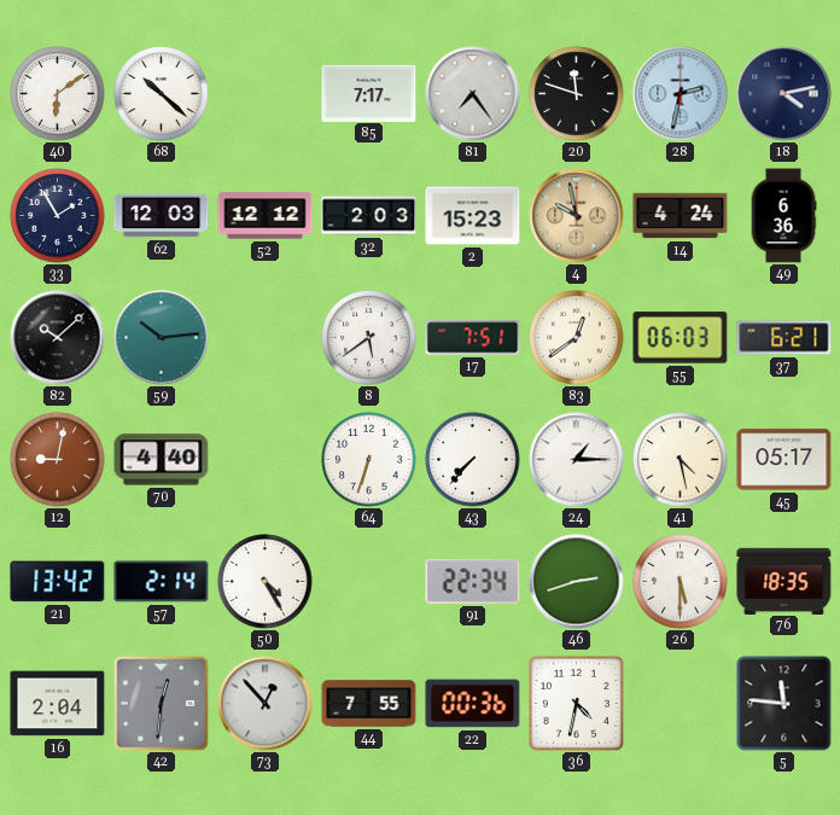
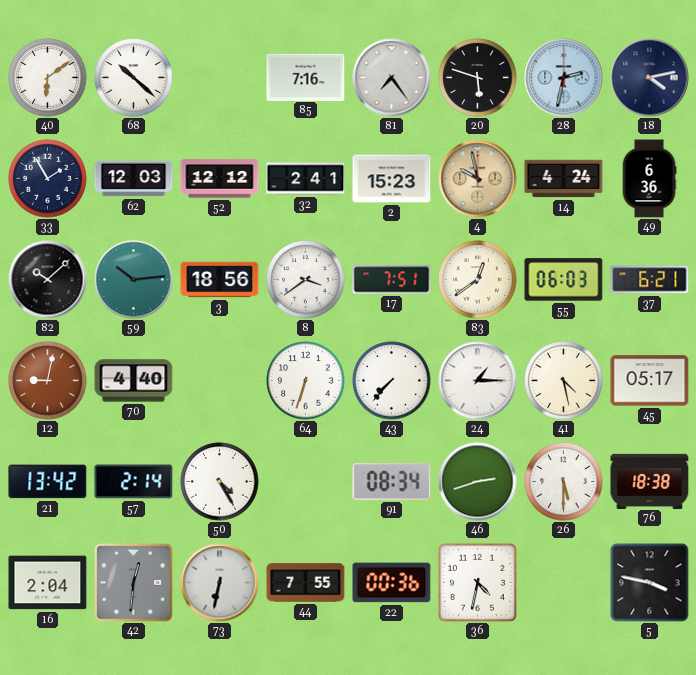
85: 7:17 -> 7:16
20: 11:48 -> 5:48
32: 2:03 -> 2:41
3: none -> 18:56
8: 5:39 -> 3:39
91: 22:34 -> 08:34
76: 18:35 -> 18:38
73: 12:53 -> 6:32
5: 11:46 -> 3:47
